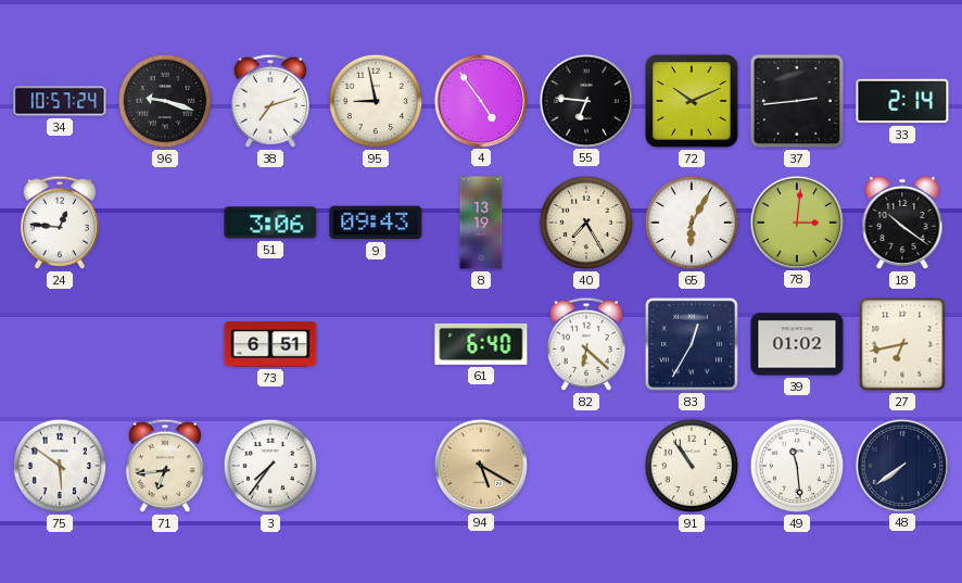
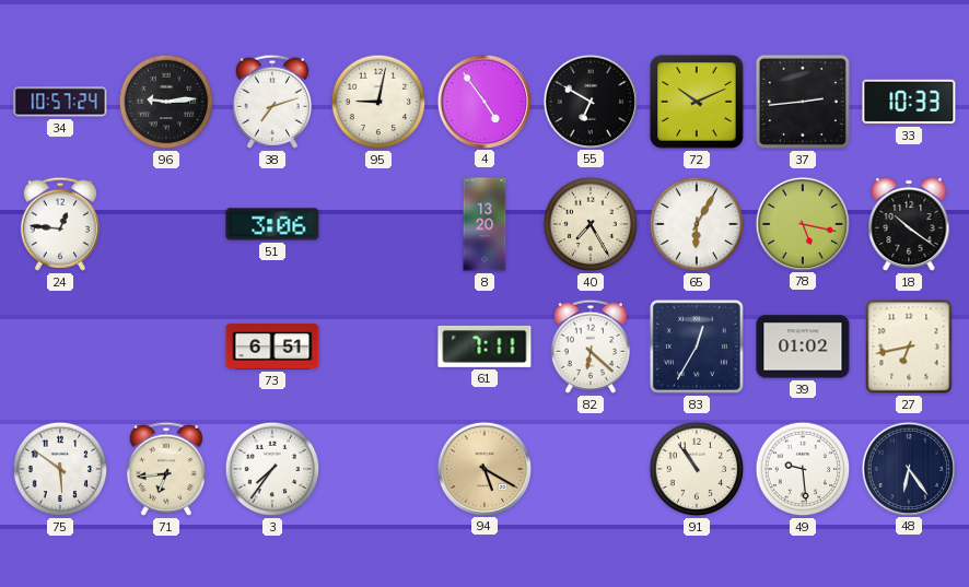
96: 9:18 -> 9:14
95: 8:58 -> 9:02
55: 6:46 -> 6:50
33: 2:14 -> 10:33
9: 09:43 -> none
8: 13:19 -> 13:20
78: 3:01 -> 5:17
61: 6:40 -> 7:11
49: 11:29 -> 9:29
48: 7:39 -> 6:24
